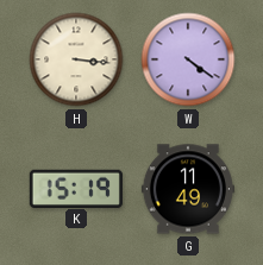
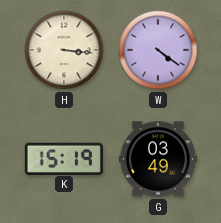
G: 11:49 -> 03:49
